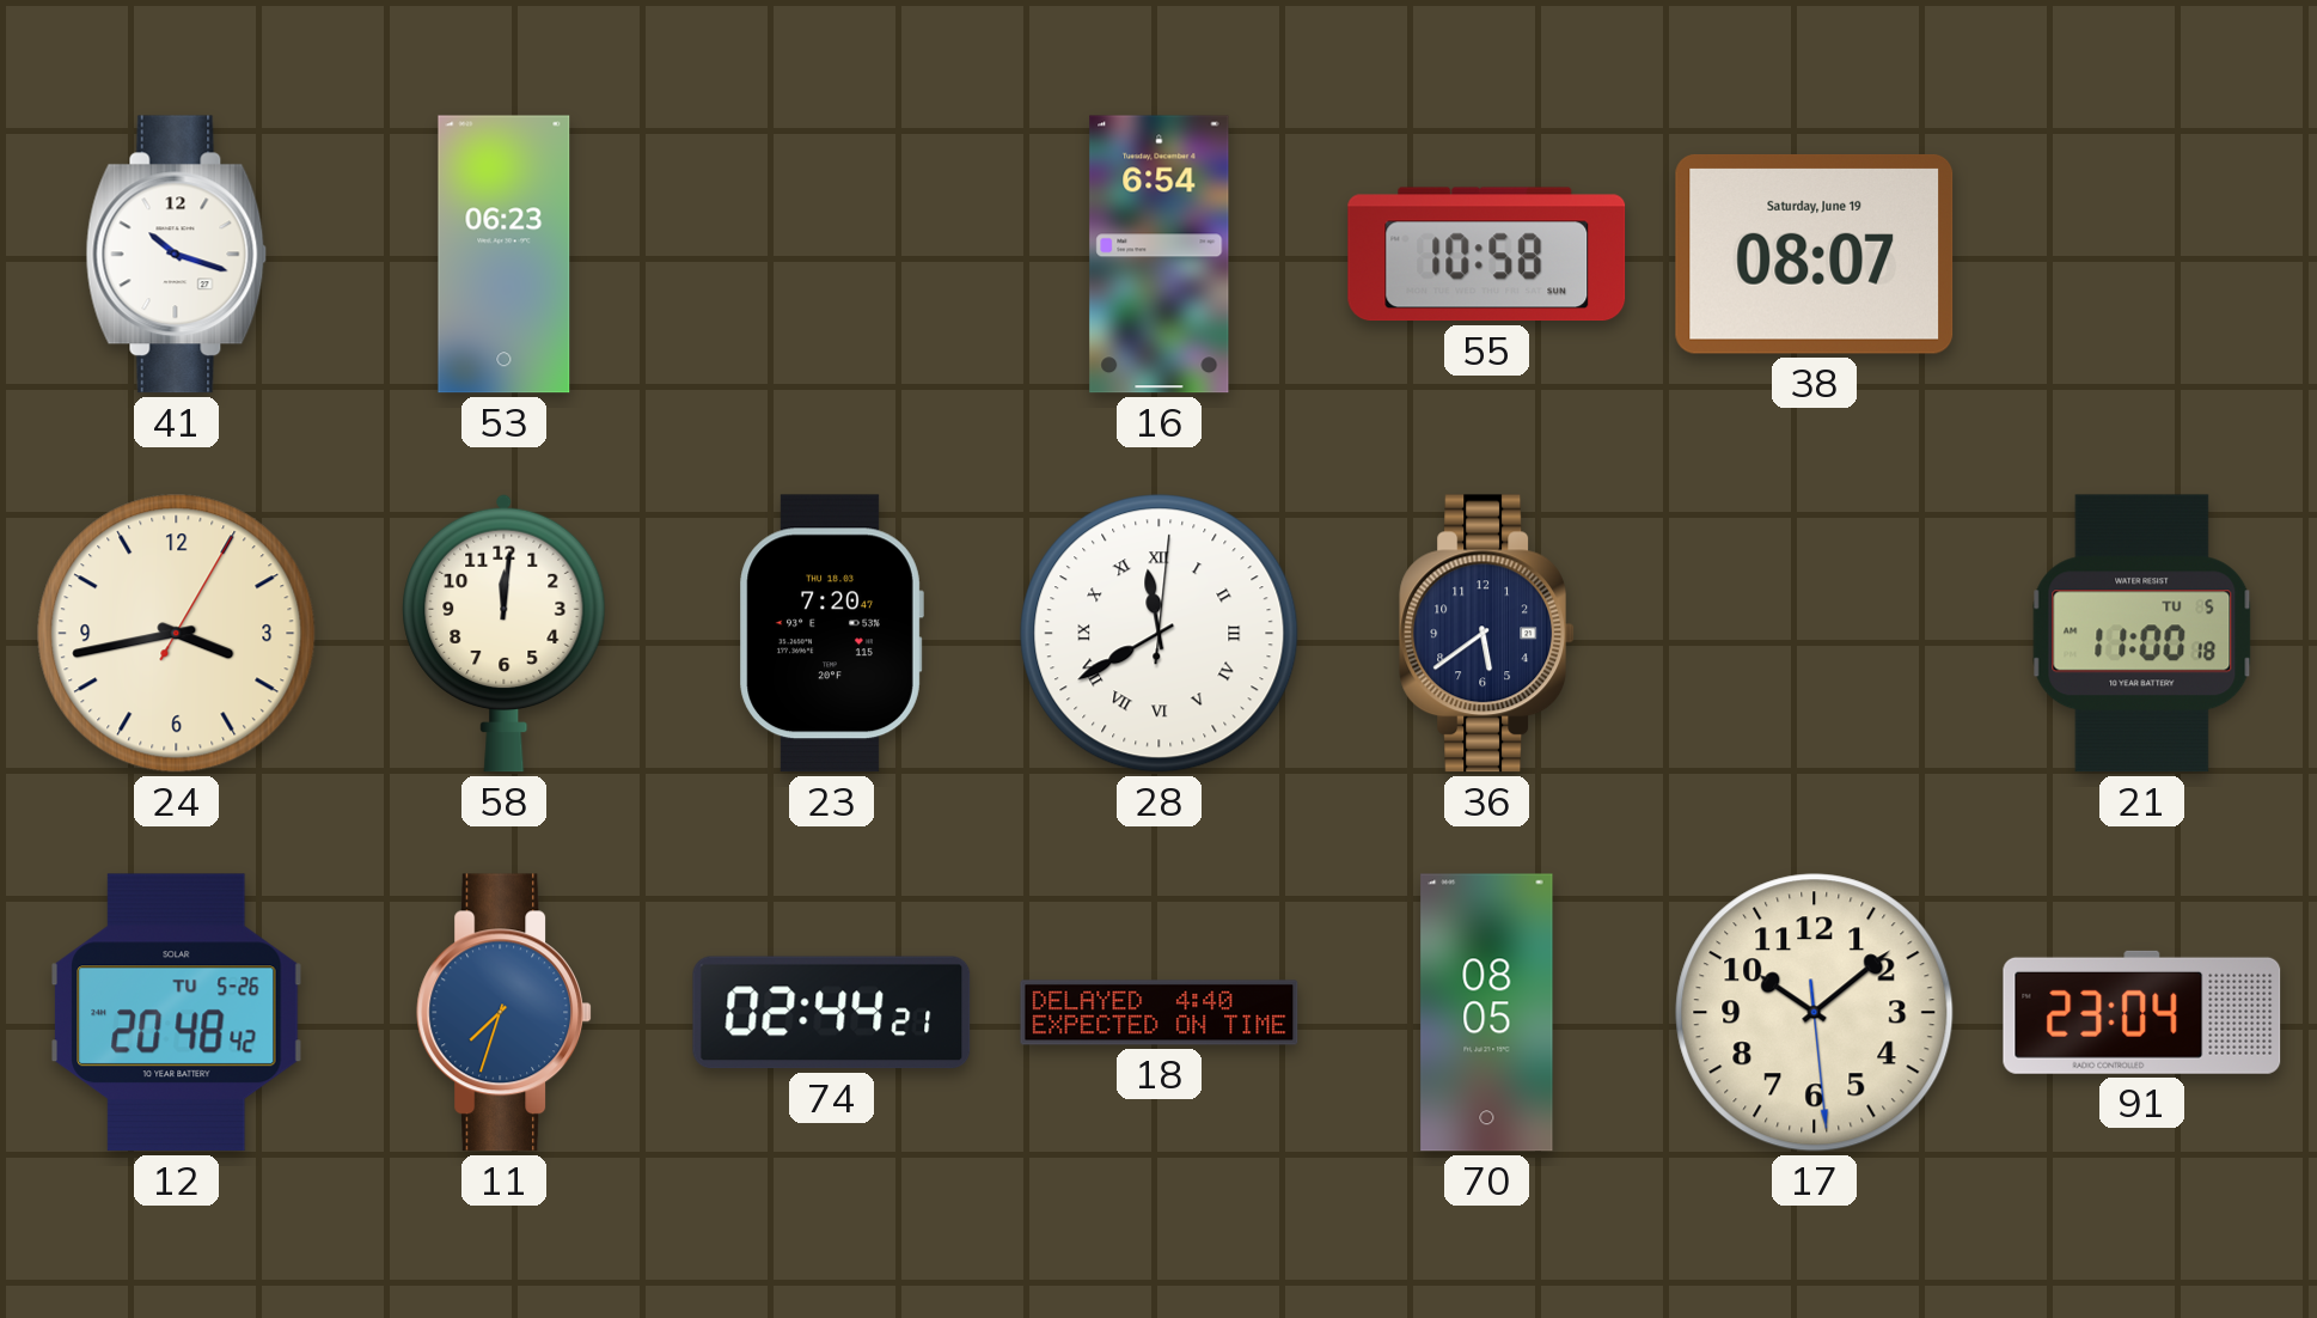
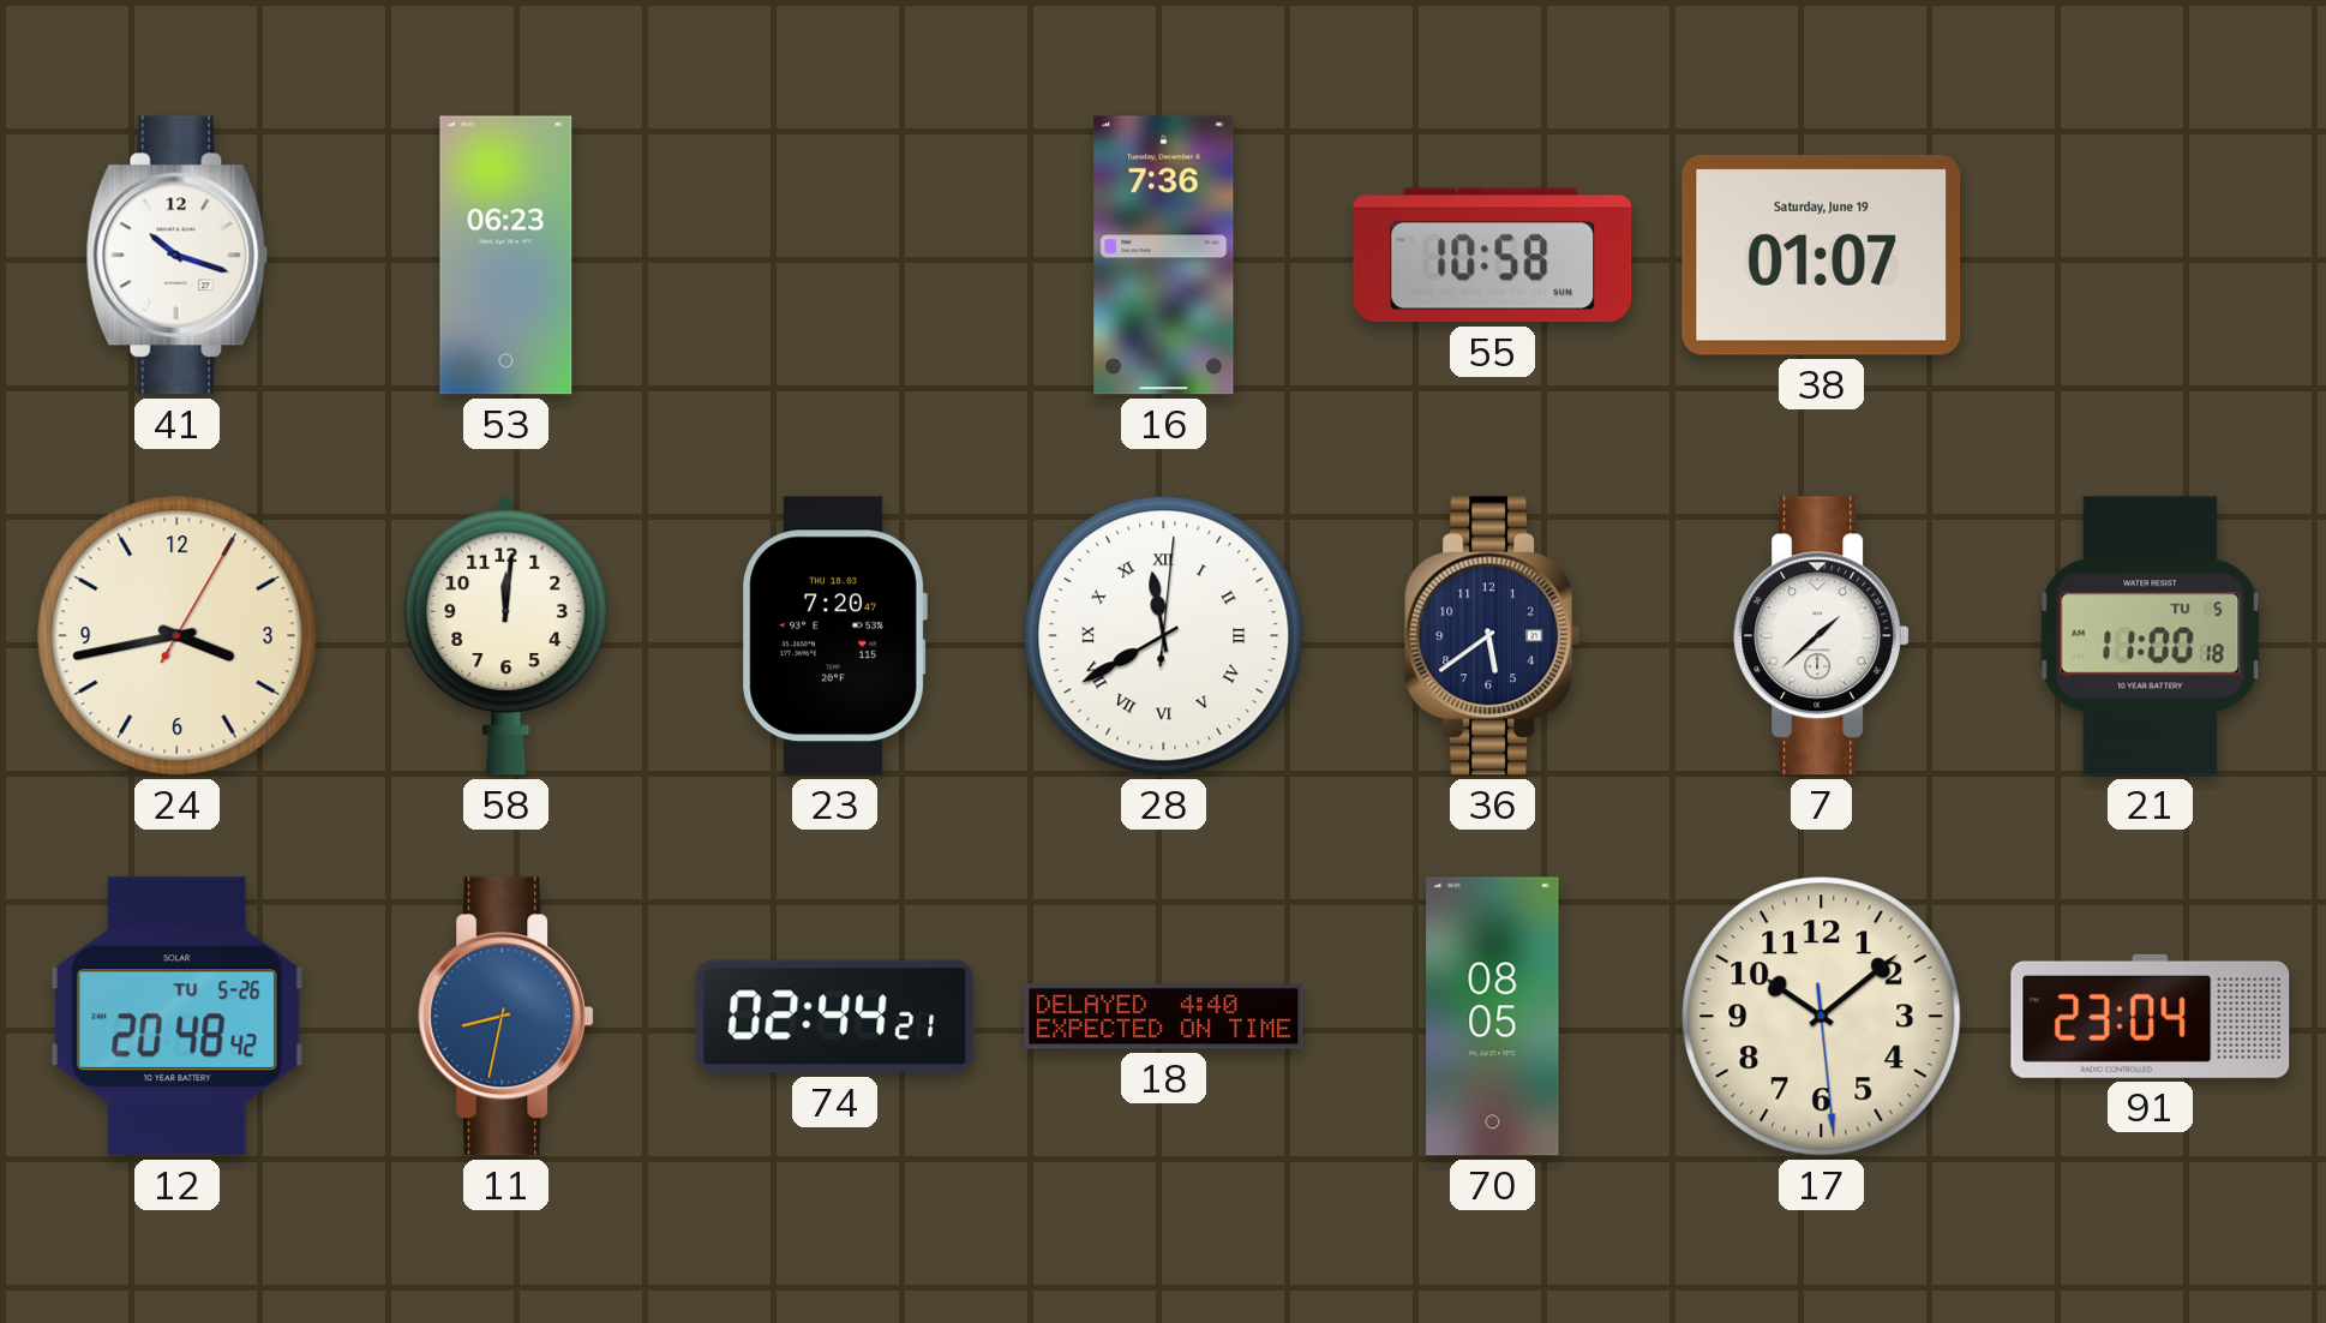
16: 6:54 -> 7:36
38: 08:07 -> 01:07
7: none -> 1:38
11: 7:33 -> 8:32
